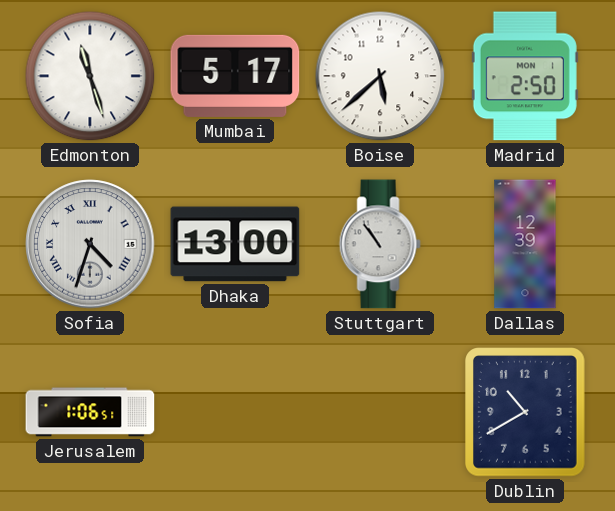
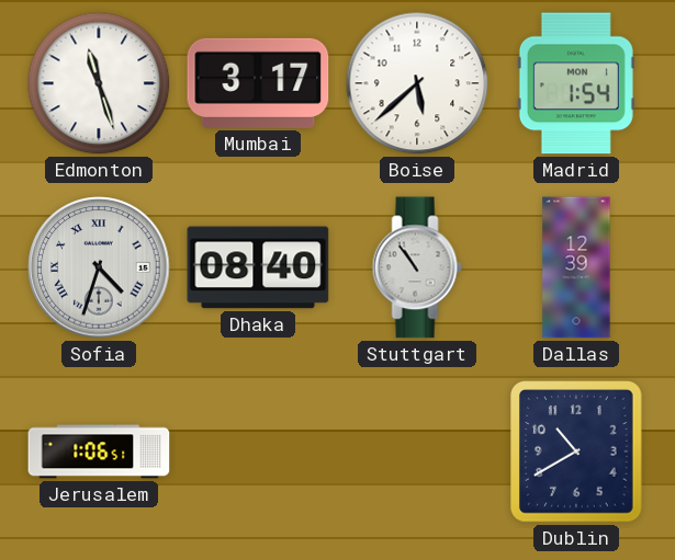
Mumbai: 5:17 -> 3:17
Madrid: 2:50 -> 1:54
Dhaka: 13:00 -> 08:40
